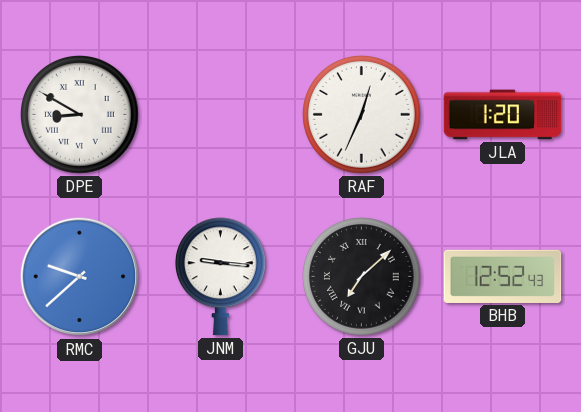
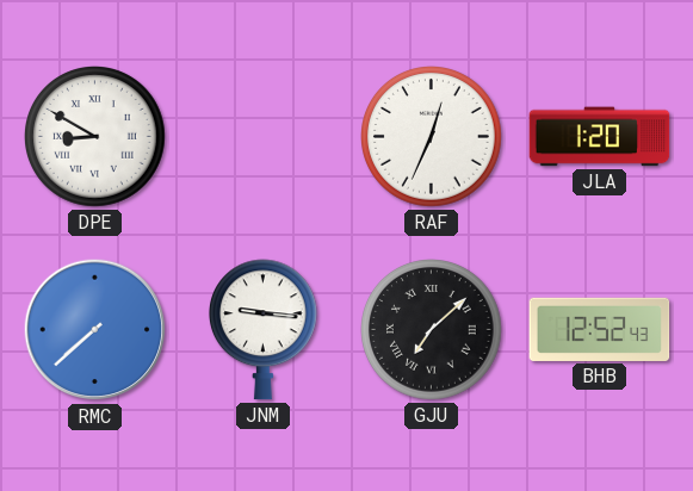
RMC: 9:38 -> 7:38
